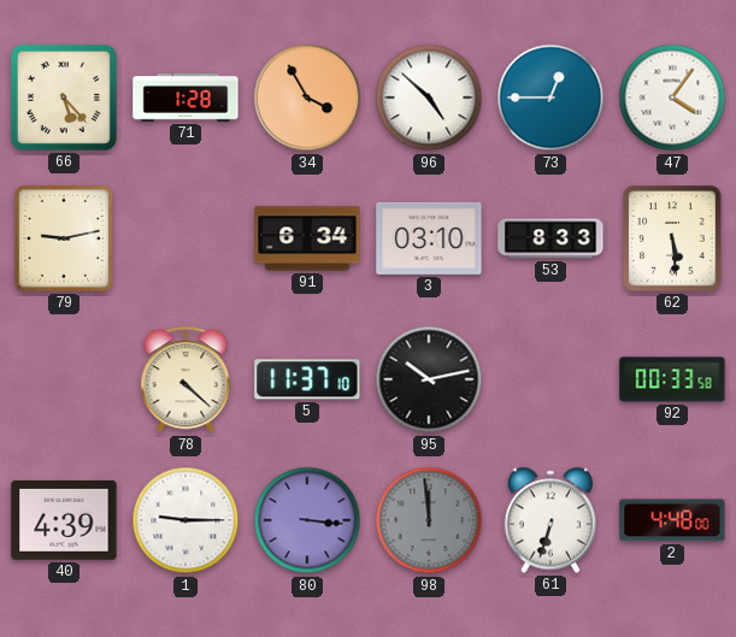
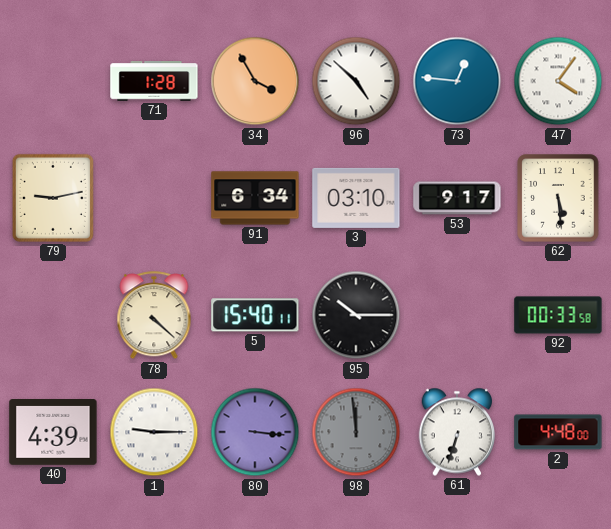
66: 5:23 -> none
73: 12:45 -> 12:46
53: 8:33 -> 9:17
5: 11:37 -> 15:40
95: 10:13 -> 10:15
